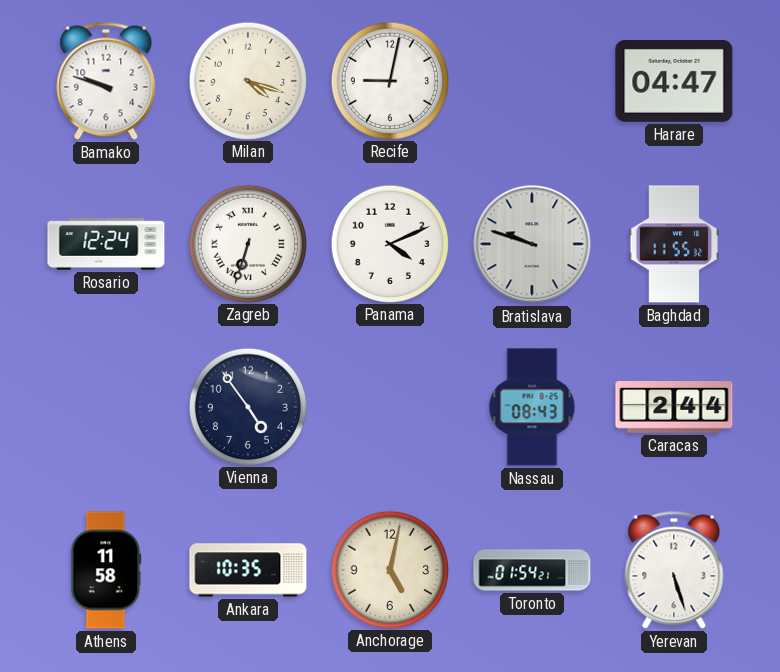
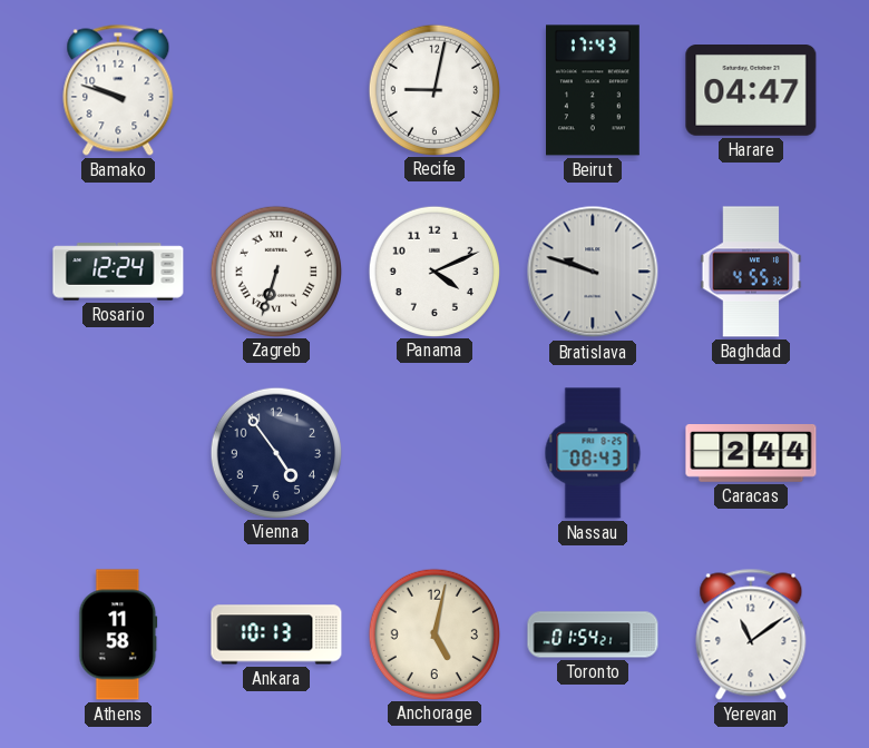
Milan: 4:18 -> none
Beirut: none -> 17:43
Baghdad: 11:55 -> 4:55
Ankara: 10:35 -> 10:13
Yerevan: 5:27 -> 11:09
